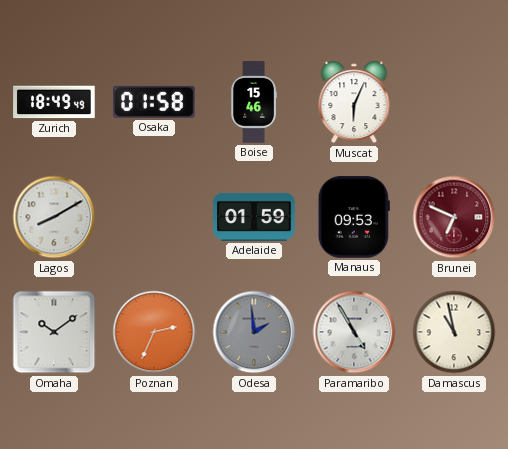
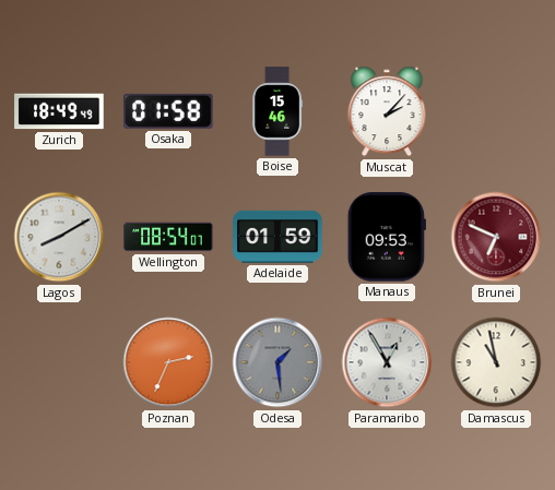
Muscat: 6:04 -> 2:07
Wellington: none -> 08:54
Omaha: 10:09 -> none
Odesa: 1:59 -> 1:29
Paramaribo: 4:55 -> 12:55
